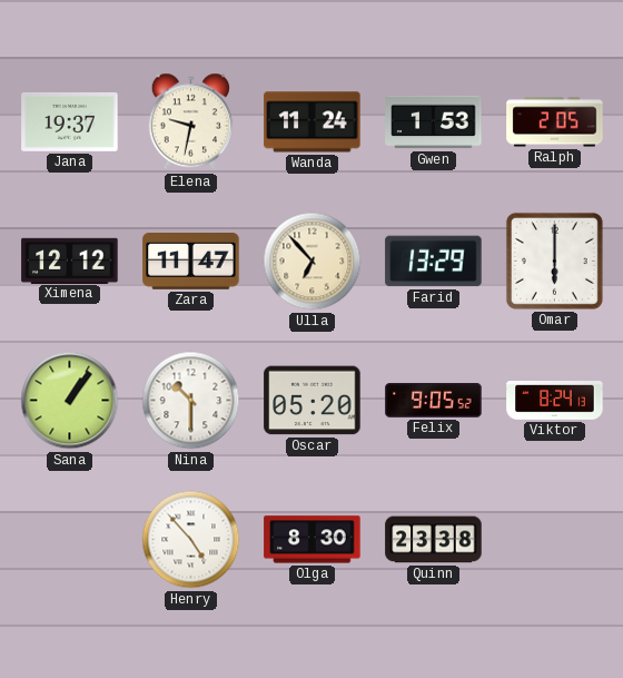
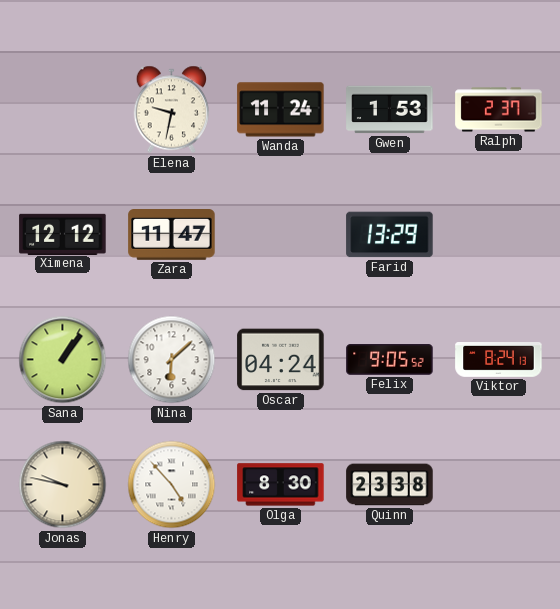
Jana: 19:37 -> none
Ralph: 2:05 -> 2:37
Ulla: 6:53 -> none
Omar: 6:00 -> none
Nina: 10:30 -> 6:08
Oscar: 05:20 -> 04:24
Jonas: none -> 9:47
